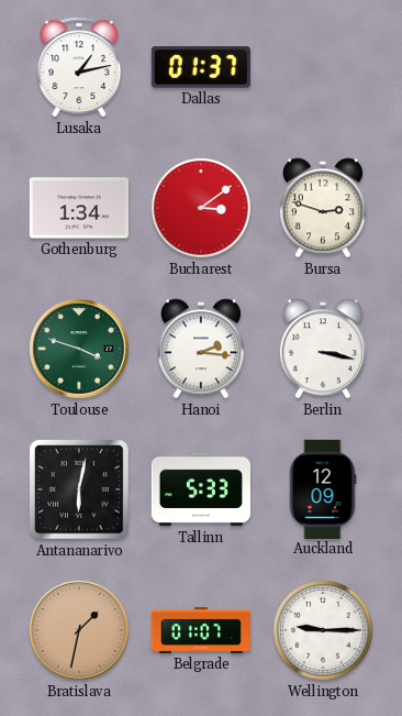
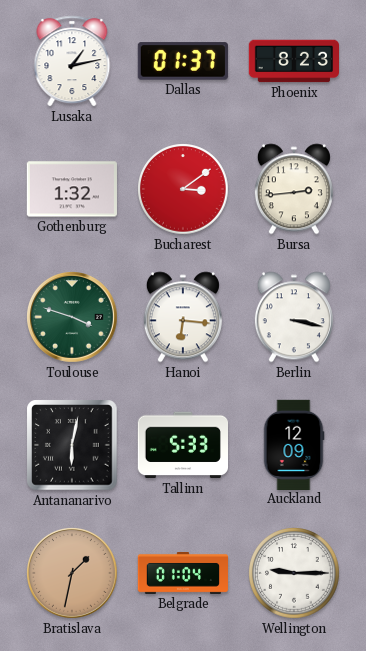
Phoenix: none -> 8:23
Gothenburg: 1:34 -> 1:32
Bursa: 2:48 -> 2:44
Hanoi: 2:16 -> 6:16
Belgrade: 01:07 -> 01:04
